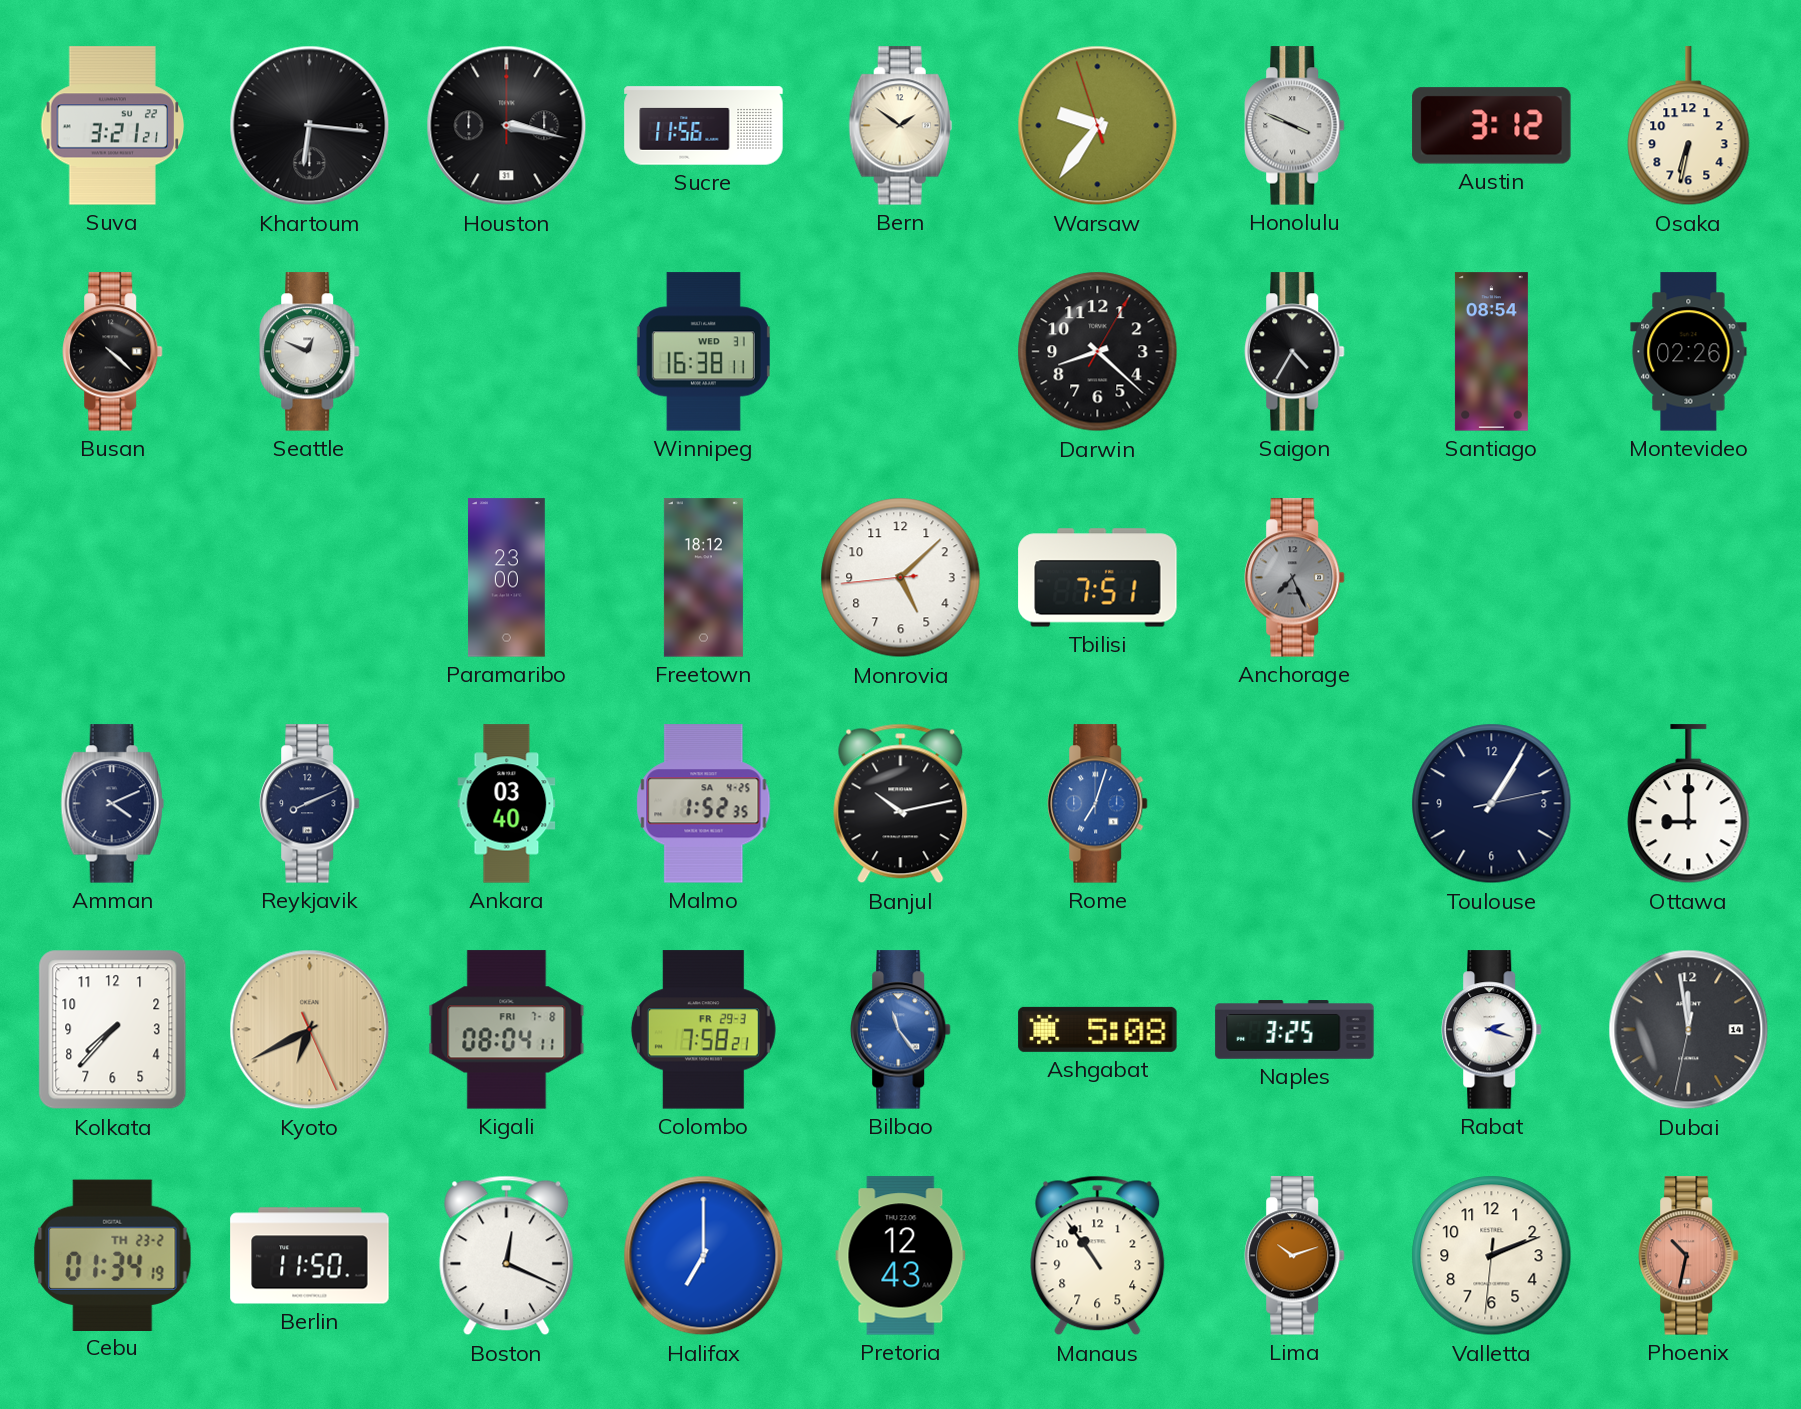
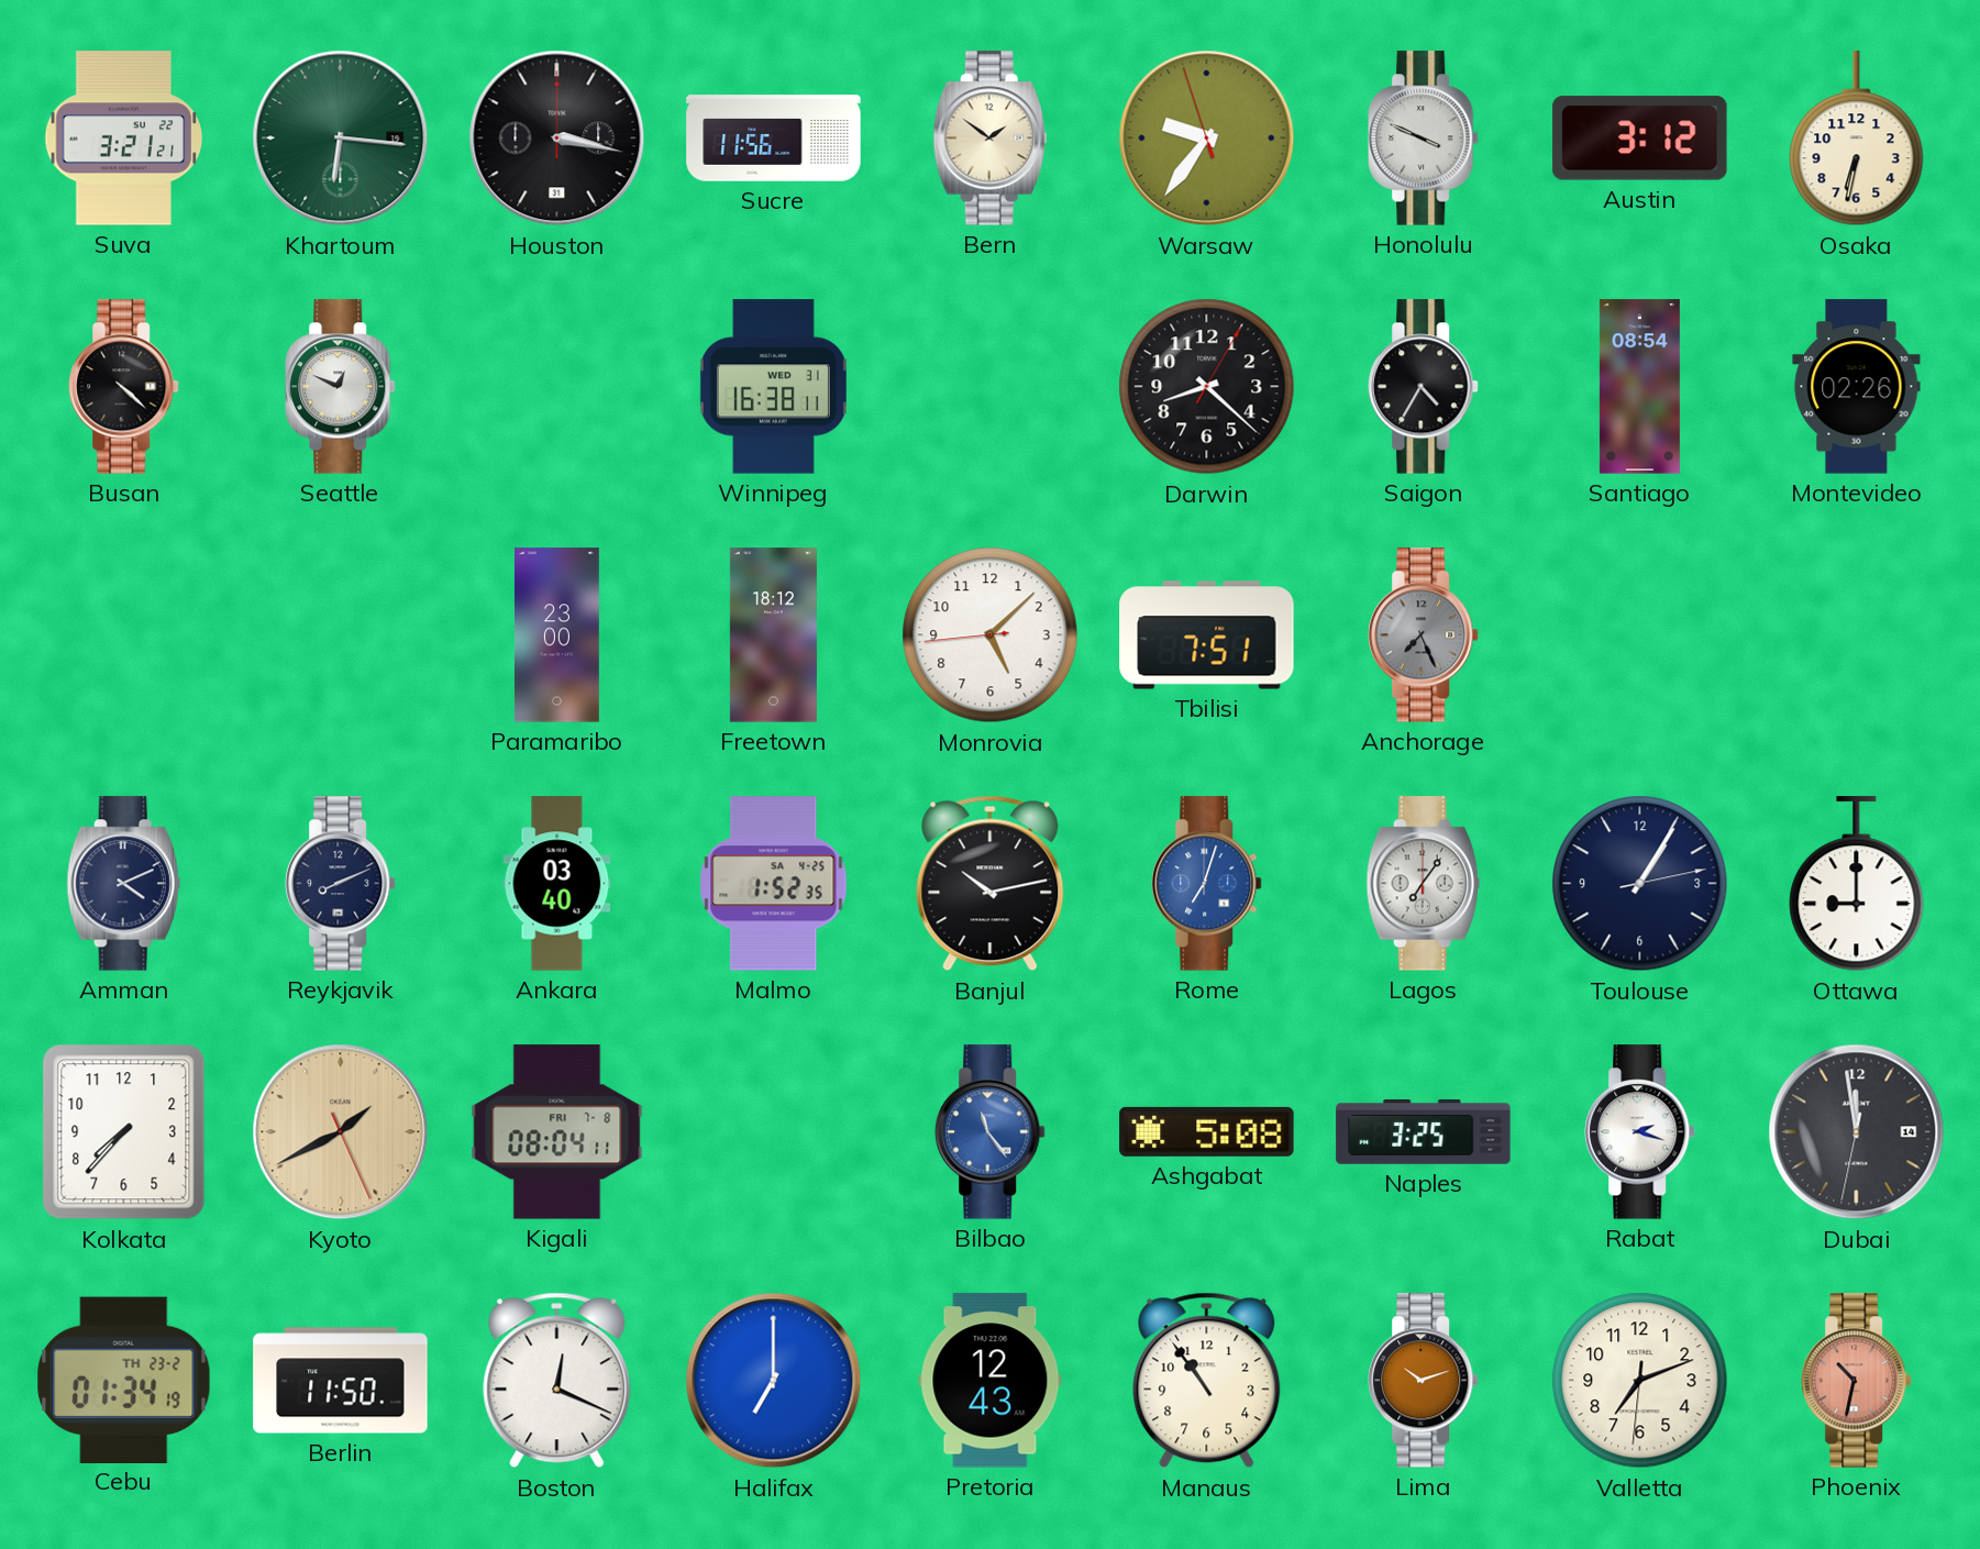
Khartoum dial: black -> green
Lagos: none -> 7:06
Kyoto: 6:40 -> 1:40
Colombo: 7:58 -> none
Valletta: 2:11 -> 7:11
